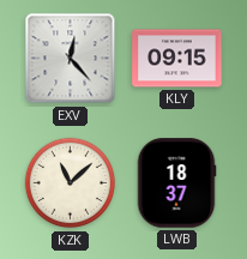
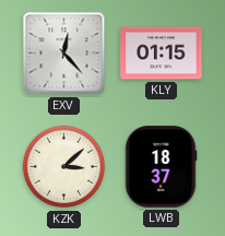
KLY: 09:15 -> 01:15
KZK: 11:08 -> 3:08
